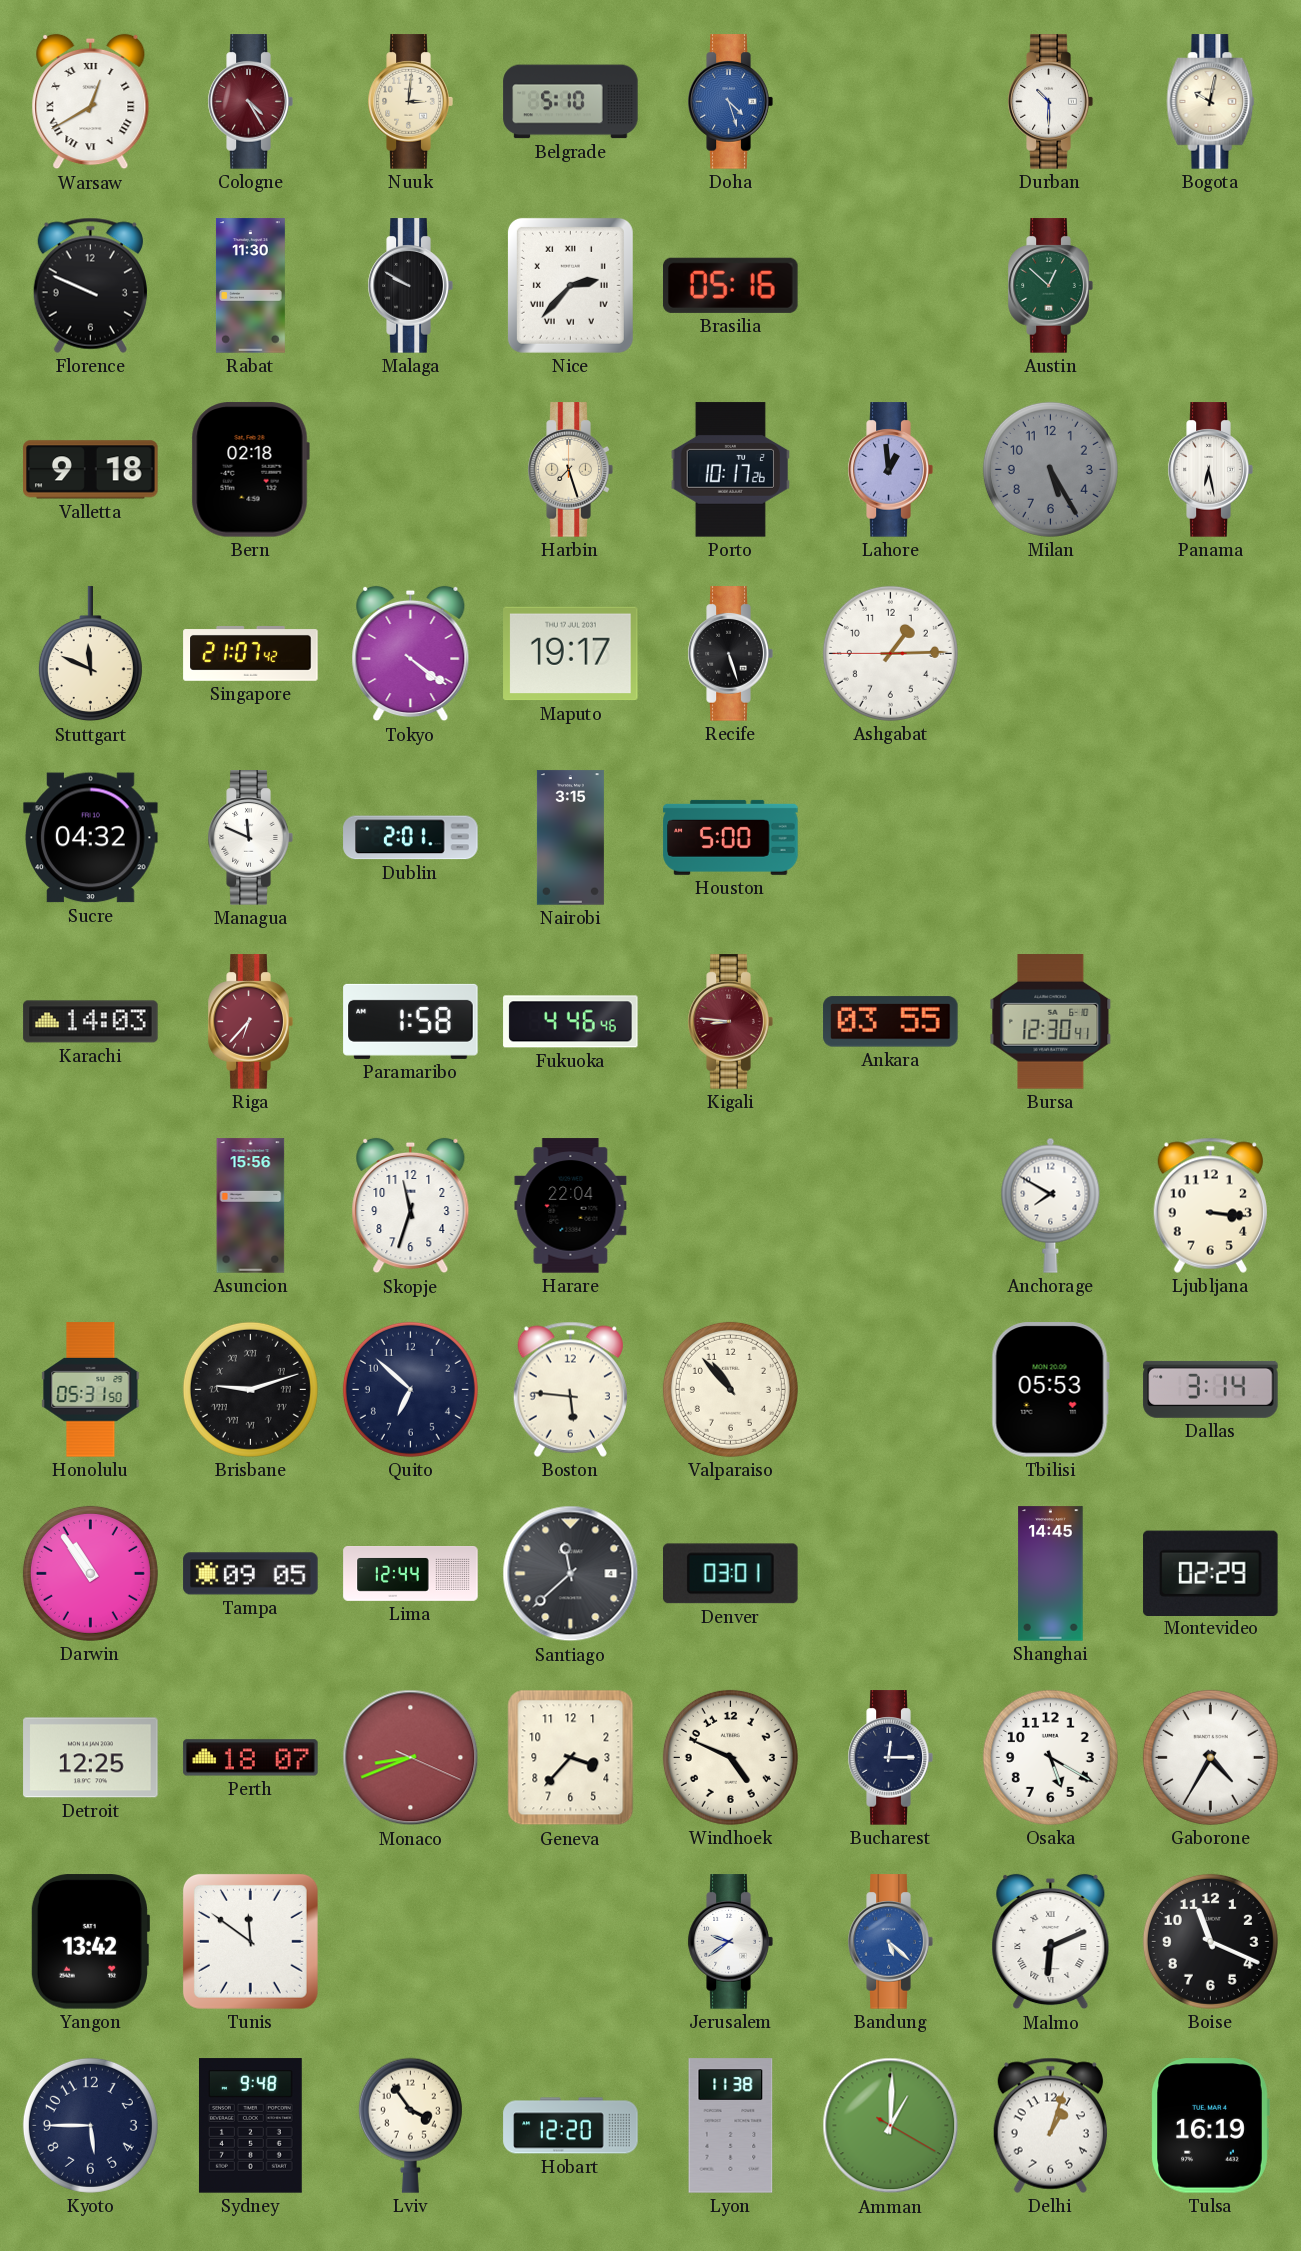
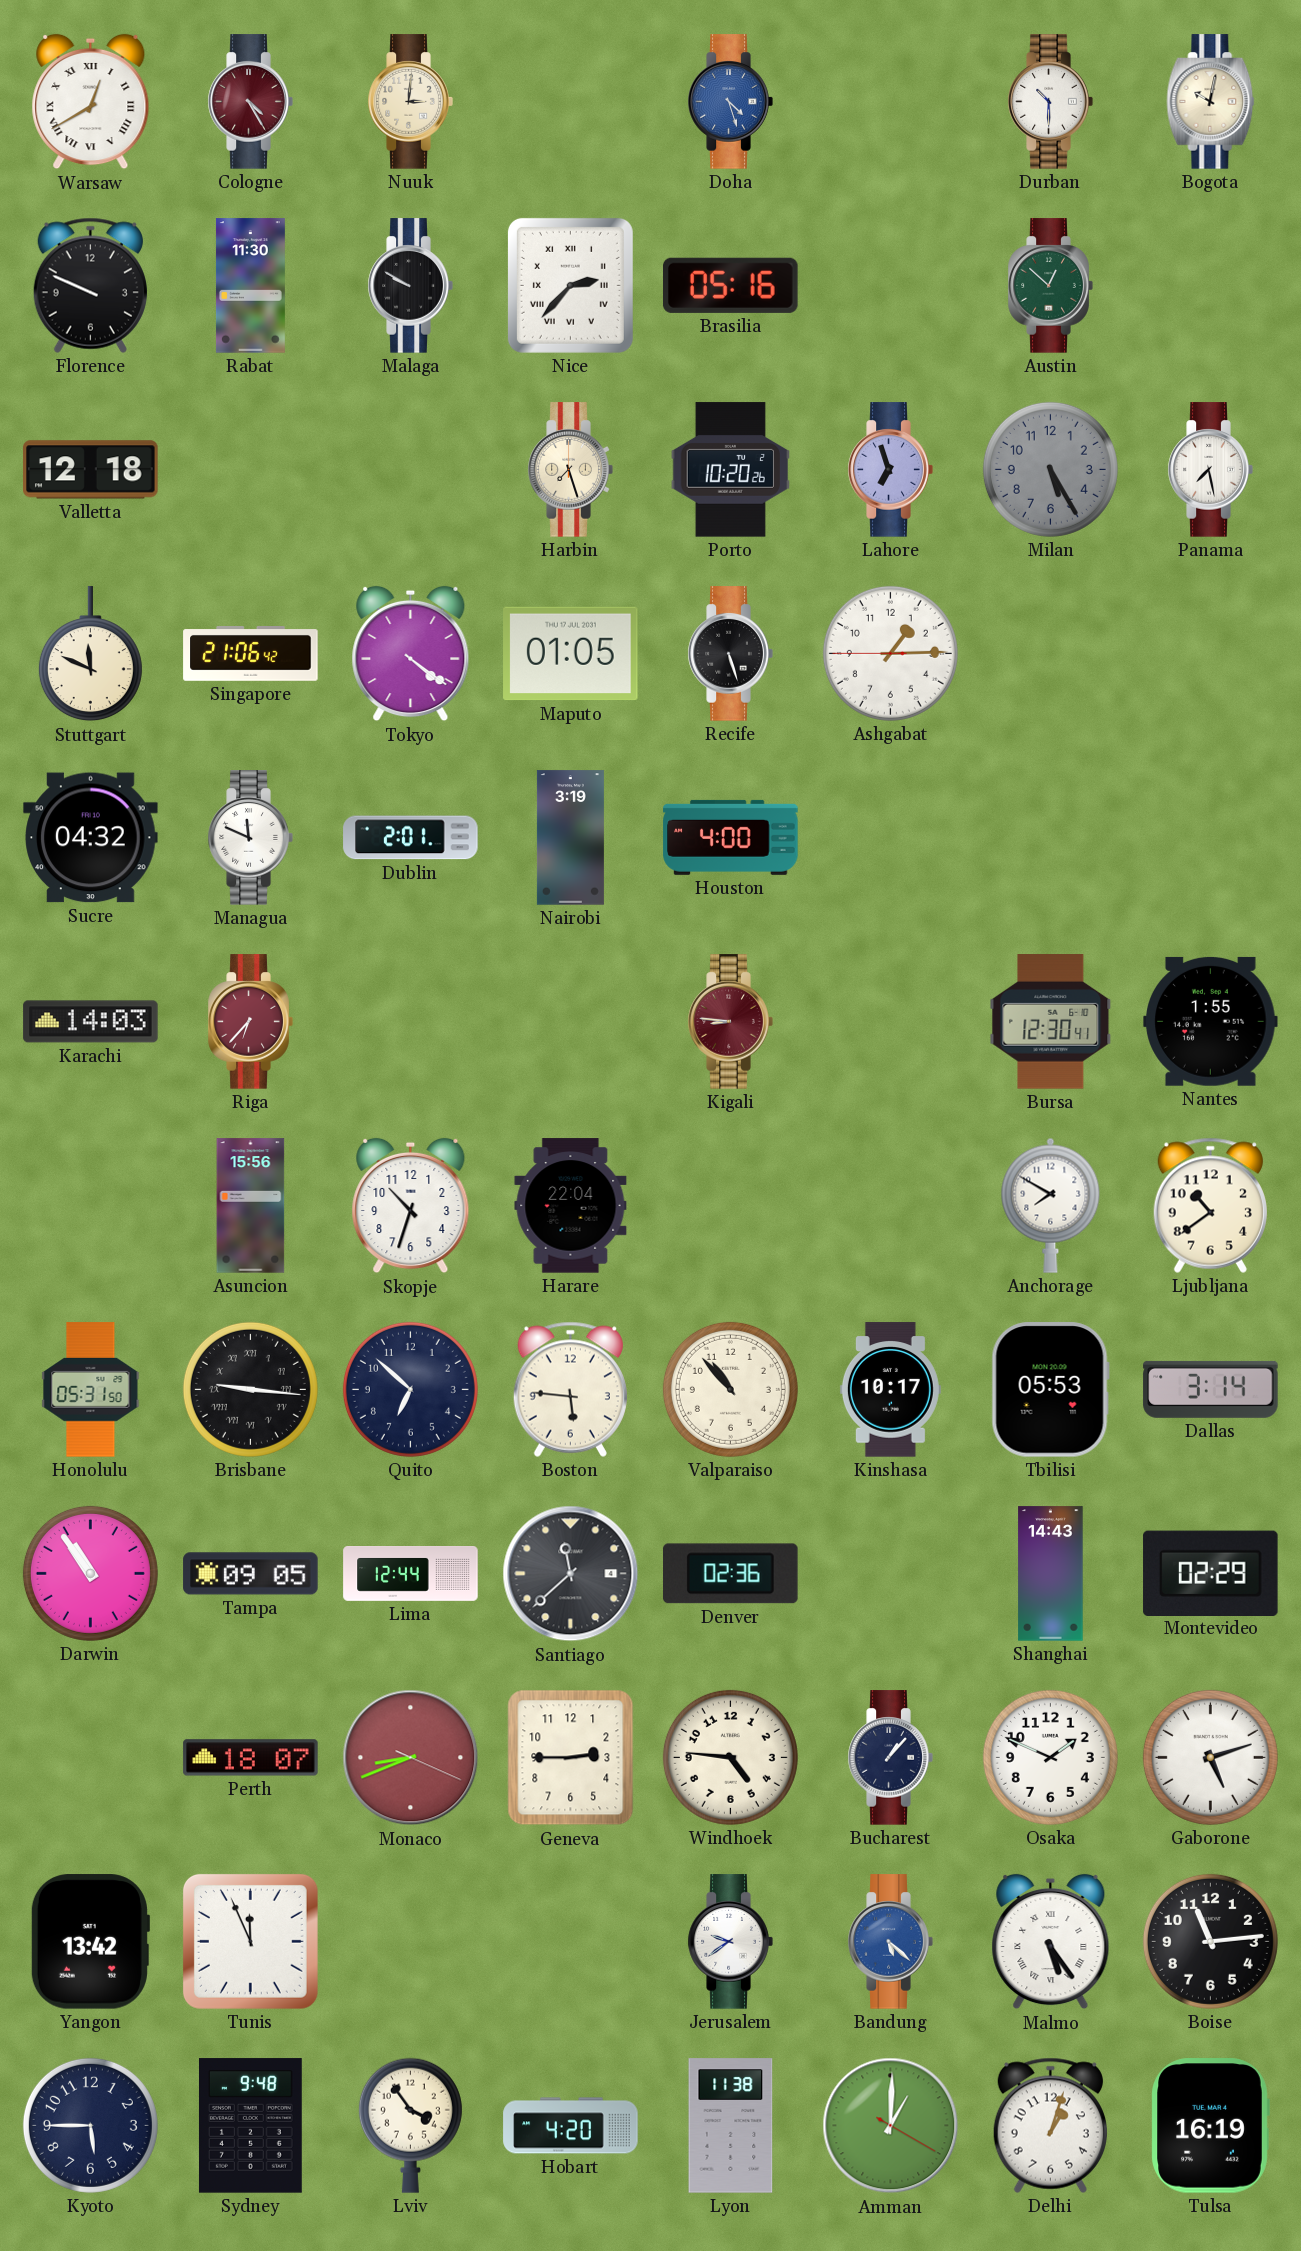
Belgrade: 5:10 -> none
Valletta: 9:18 -> 12:18
Bern: 02:18 -> none
Porto: 10:17 -> 10:20
Lahore: 12:59 -> 6:57
Panama: 6:28 -> 7:28
Singapore: 21:07 -> 21:06
Maputo: 19:17 -> 01:05
Nairobi: 3:15 -> 3:19
Houston: 5:00 -> 4:00
Paramaribo: 1:58 -> none
Fukuoka: 4:46 -> none
Ankara: 03:55 -> none
Nantes: none -> 1:55
Skopje: 11:33 -> 10:33
Ljubljana: 3:16 -> 10:39
Brisbane: 9:12 -> 9:16
Kinshasa: none -> 10:17
Denver: 03:01 -> 02:36
Shanghai: 14:45 -> 14:43
Detroit: 12:25 -> none
Geneva: 3:37 -> 2:45
Windhoek: 4:49 -> 4:46
Bucharest: 12:15 -> 1:07
Osaka: 5:20 -> 1:49
Gaborone: 4:35 -> 5:12
Tunis: 11:51 -> 11:56
Malmo: 6:11 -> 5:24
Boise: 11:19 -> 11:14
Hobart: 12:20 -> 4:20
